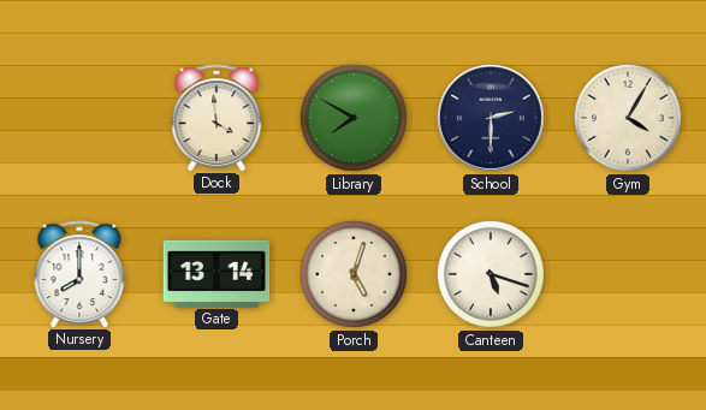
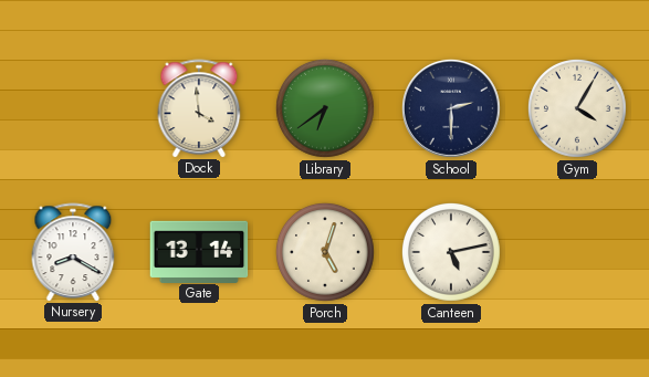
Library: 7:50 -> 6:39
Nursery: 8:00 -> 8:20
Canteen: 5:18 -> 5:13
